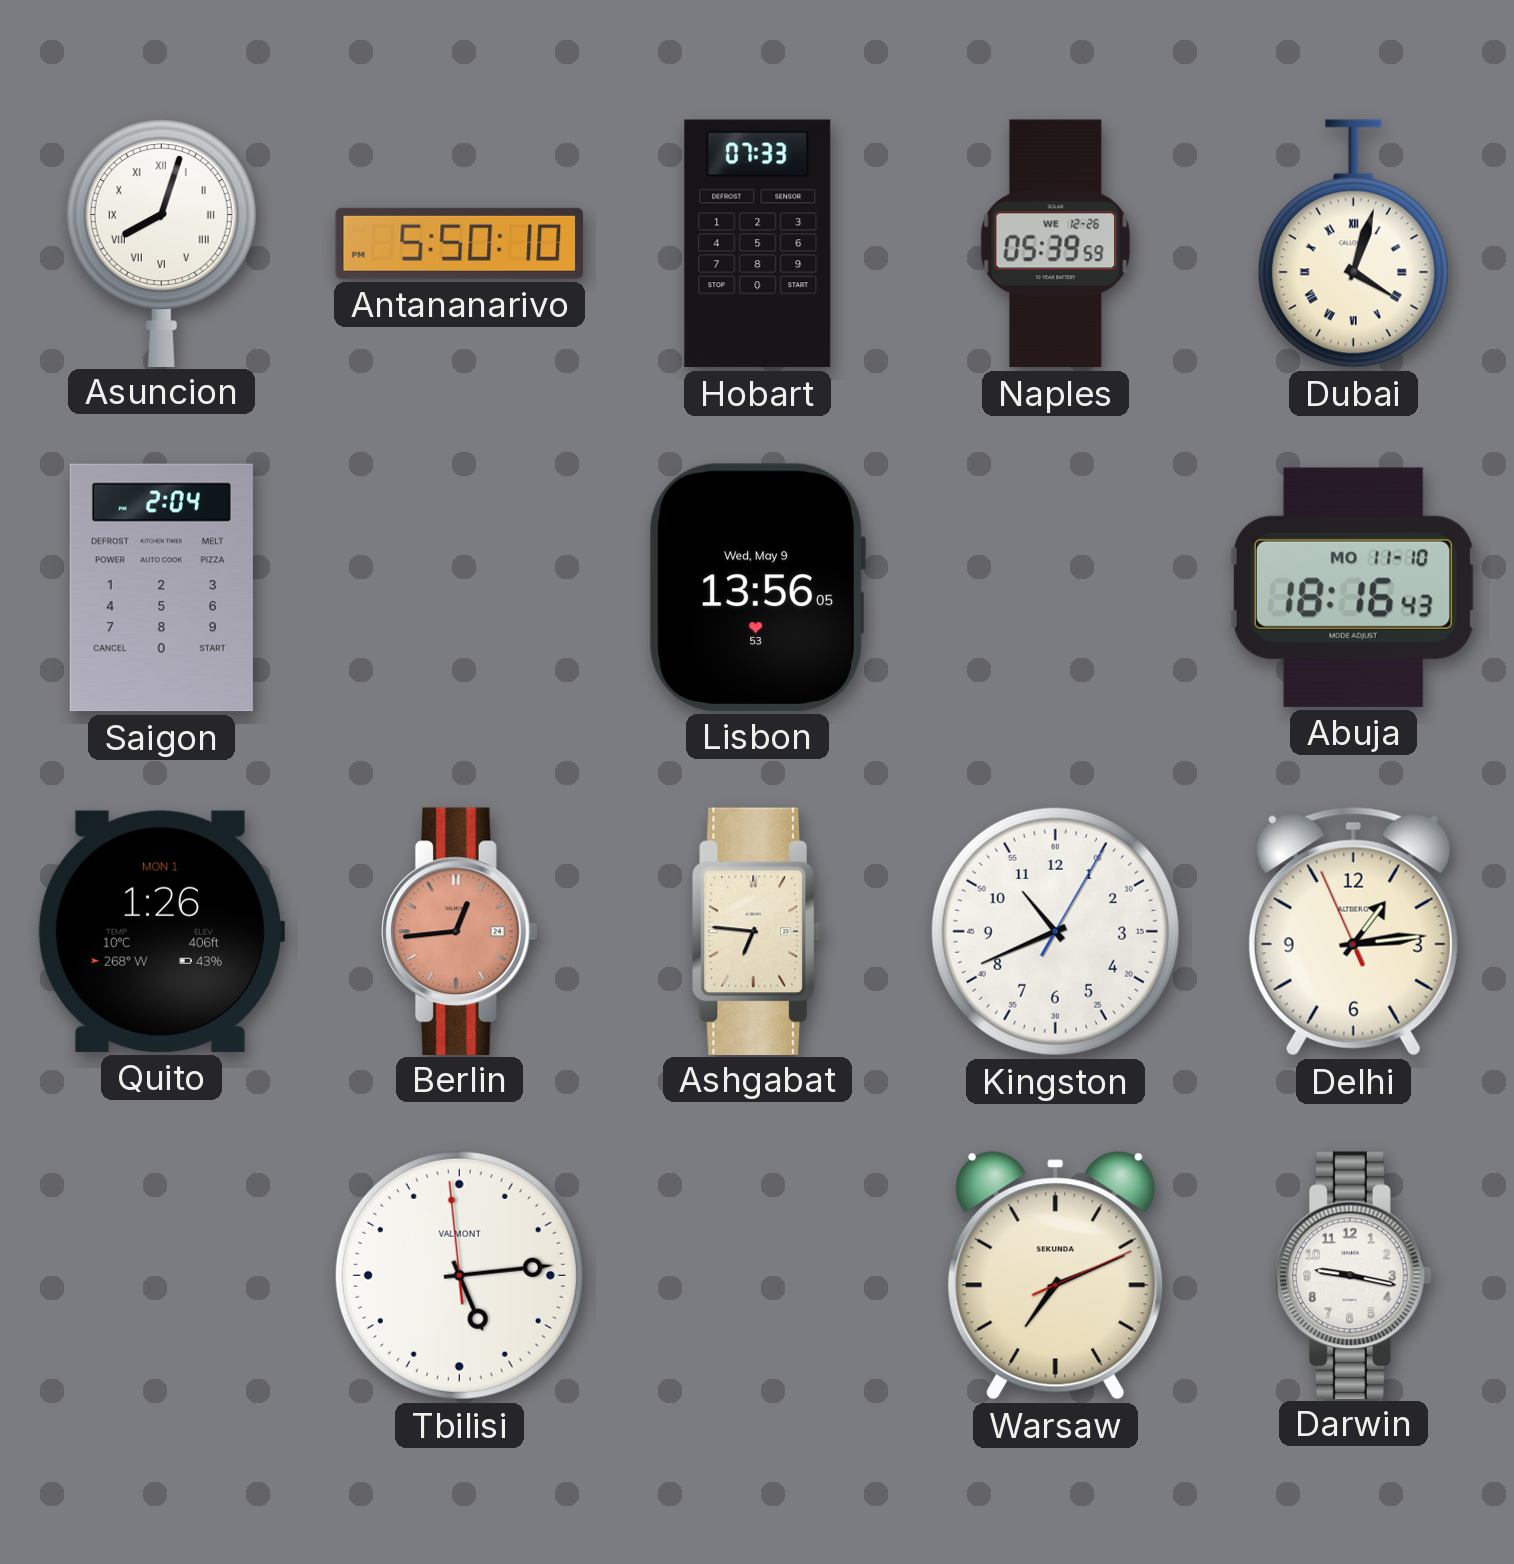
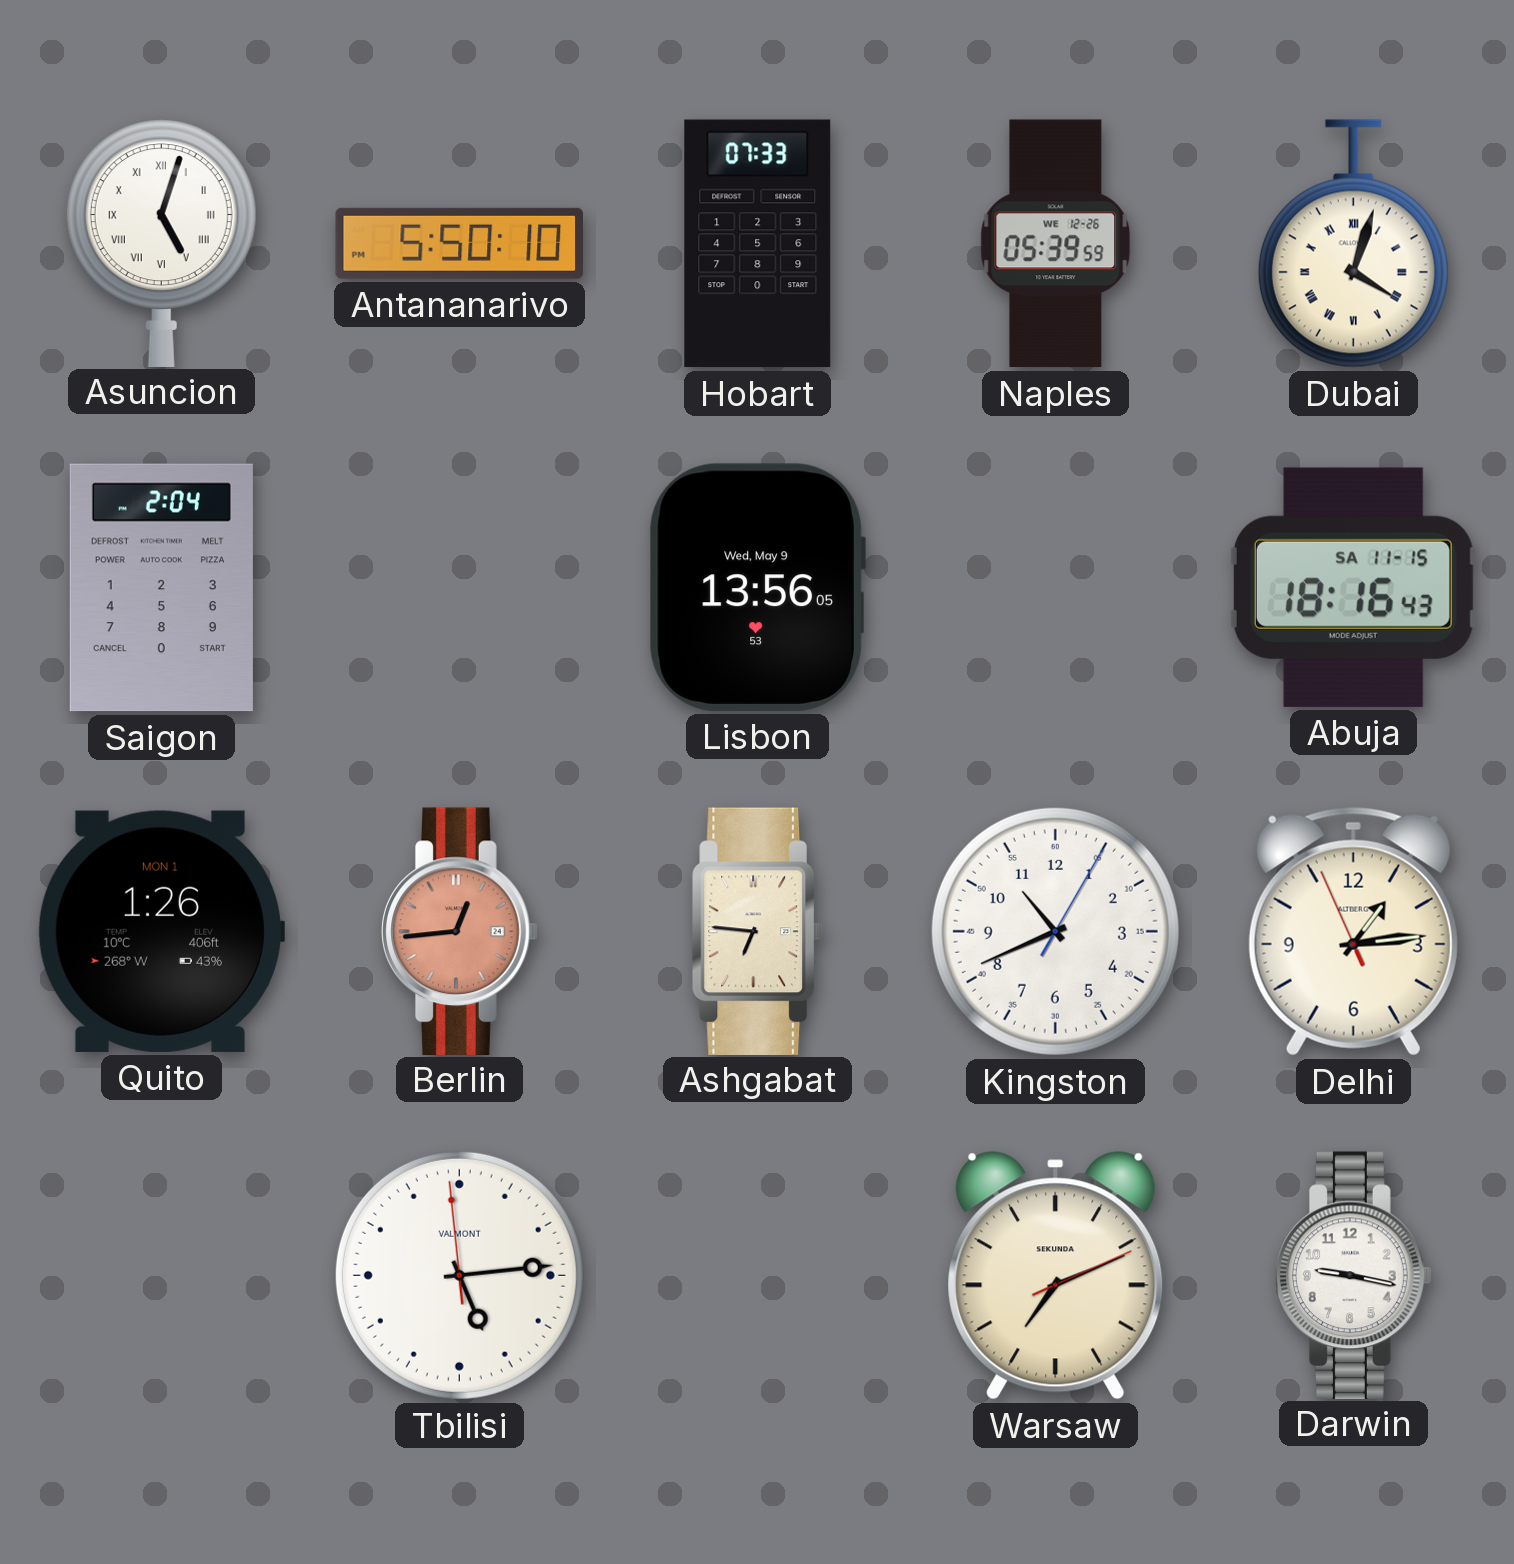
Asuncion: 8:03 -> 5:03
Abuja date: MO 11-10 -> SA 11-15
